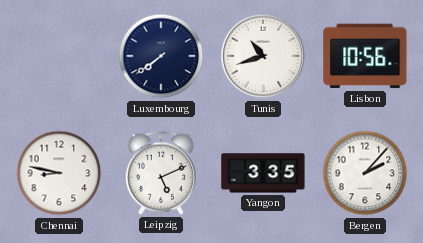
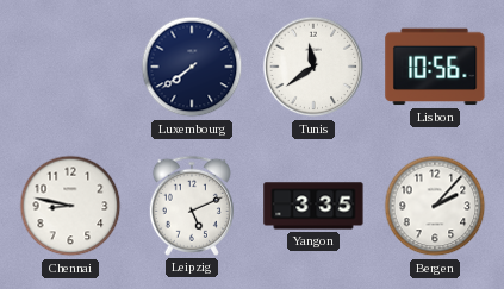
Tunis: 10:42 -> 11:39
